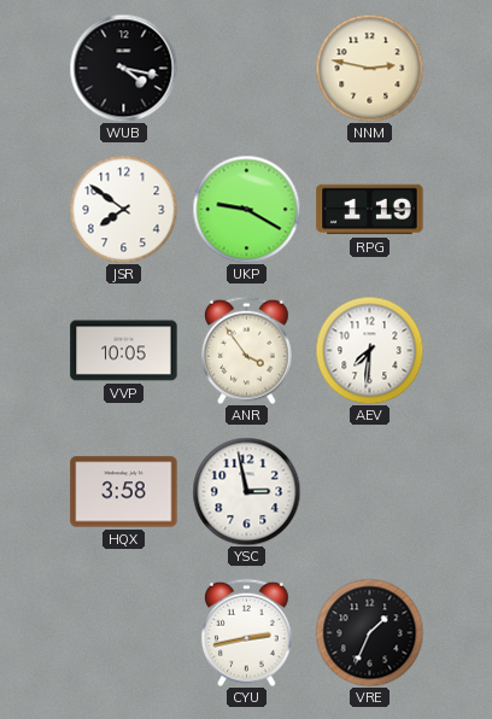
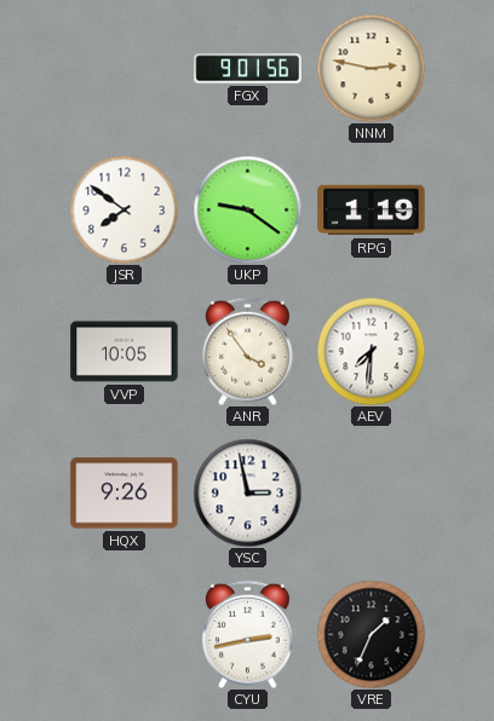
WUB: 4:17 -> none
FGX: none -> 9:01
UKP: 9:20 -> 9:21
HQX: 3:58 -> 9:26
